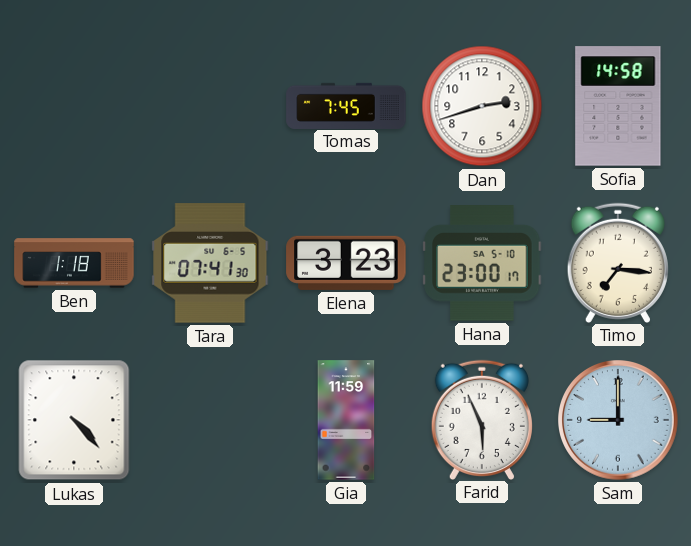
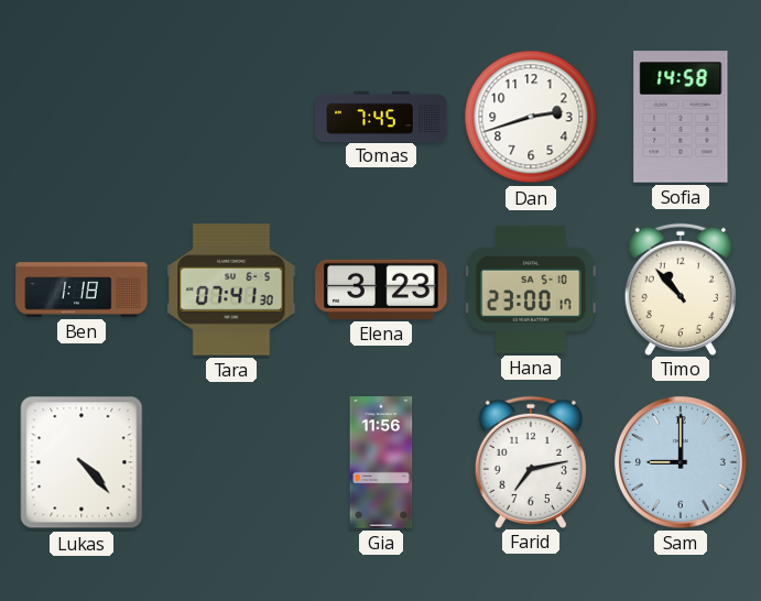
Timo: 7:16 -> 10:53
Gia: 11:59 -> 11:56
Farid: 5:56 -> 7:13
